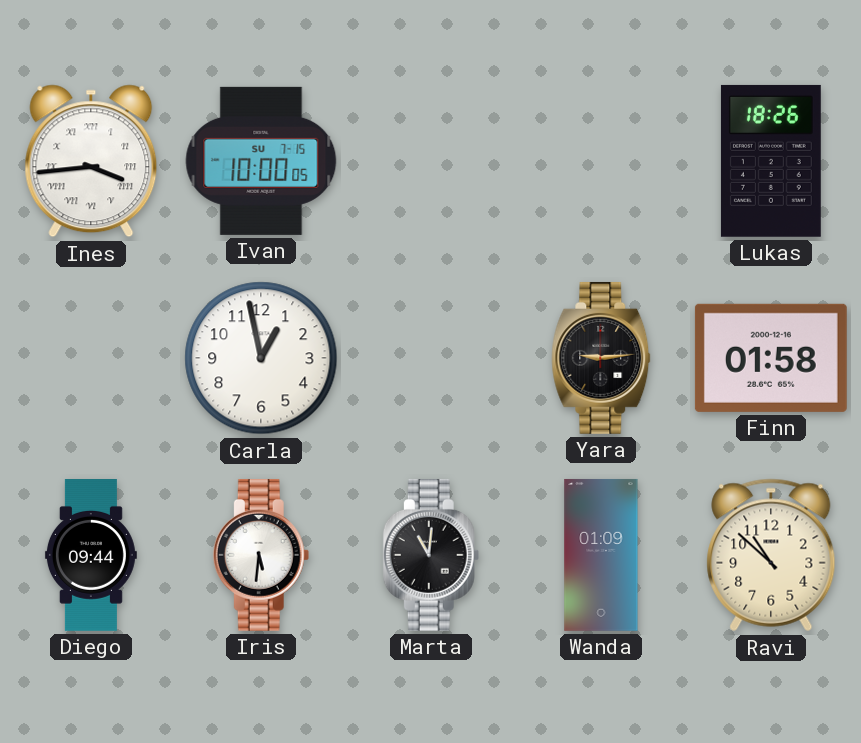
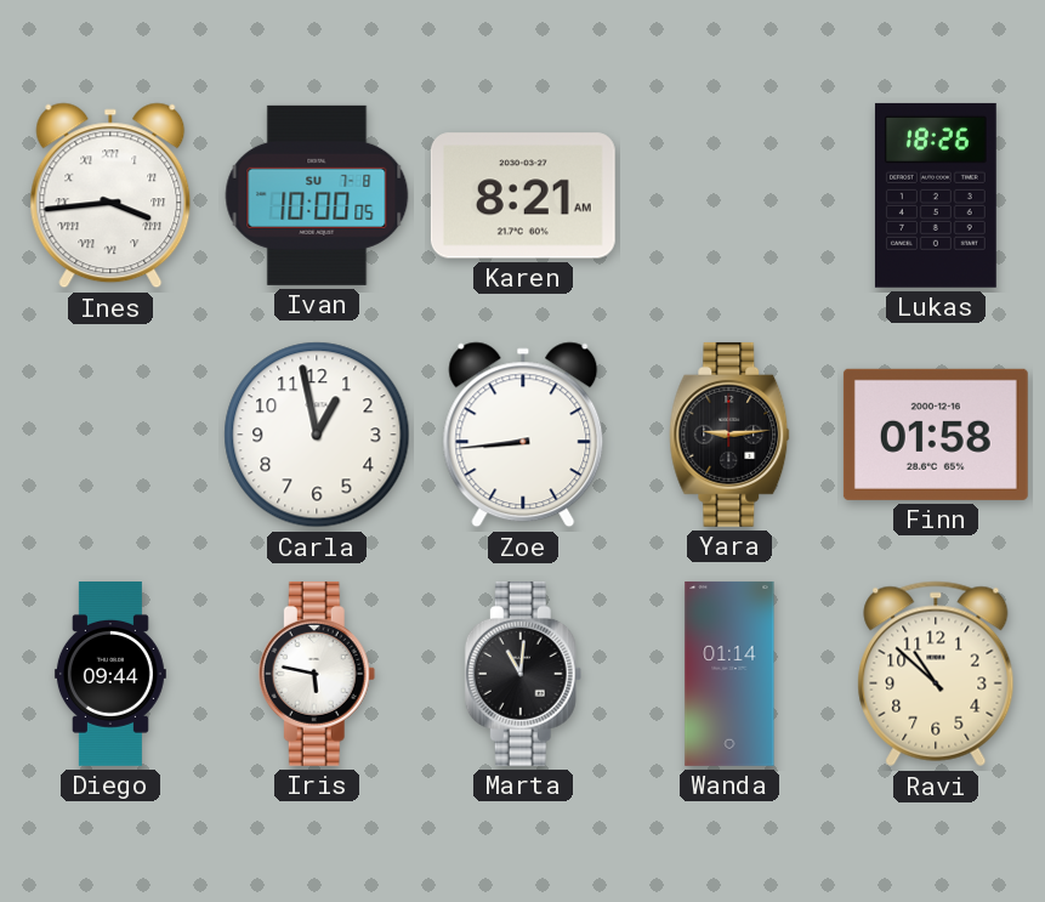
Ivan date: SU 7-15 -> SU 7-8
Karen: none -> 8:21
Zoe: none -> 8:44
Iris: 5:31 -> 5:47
Wanda: 01:09 -> 01:14
